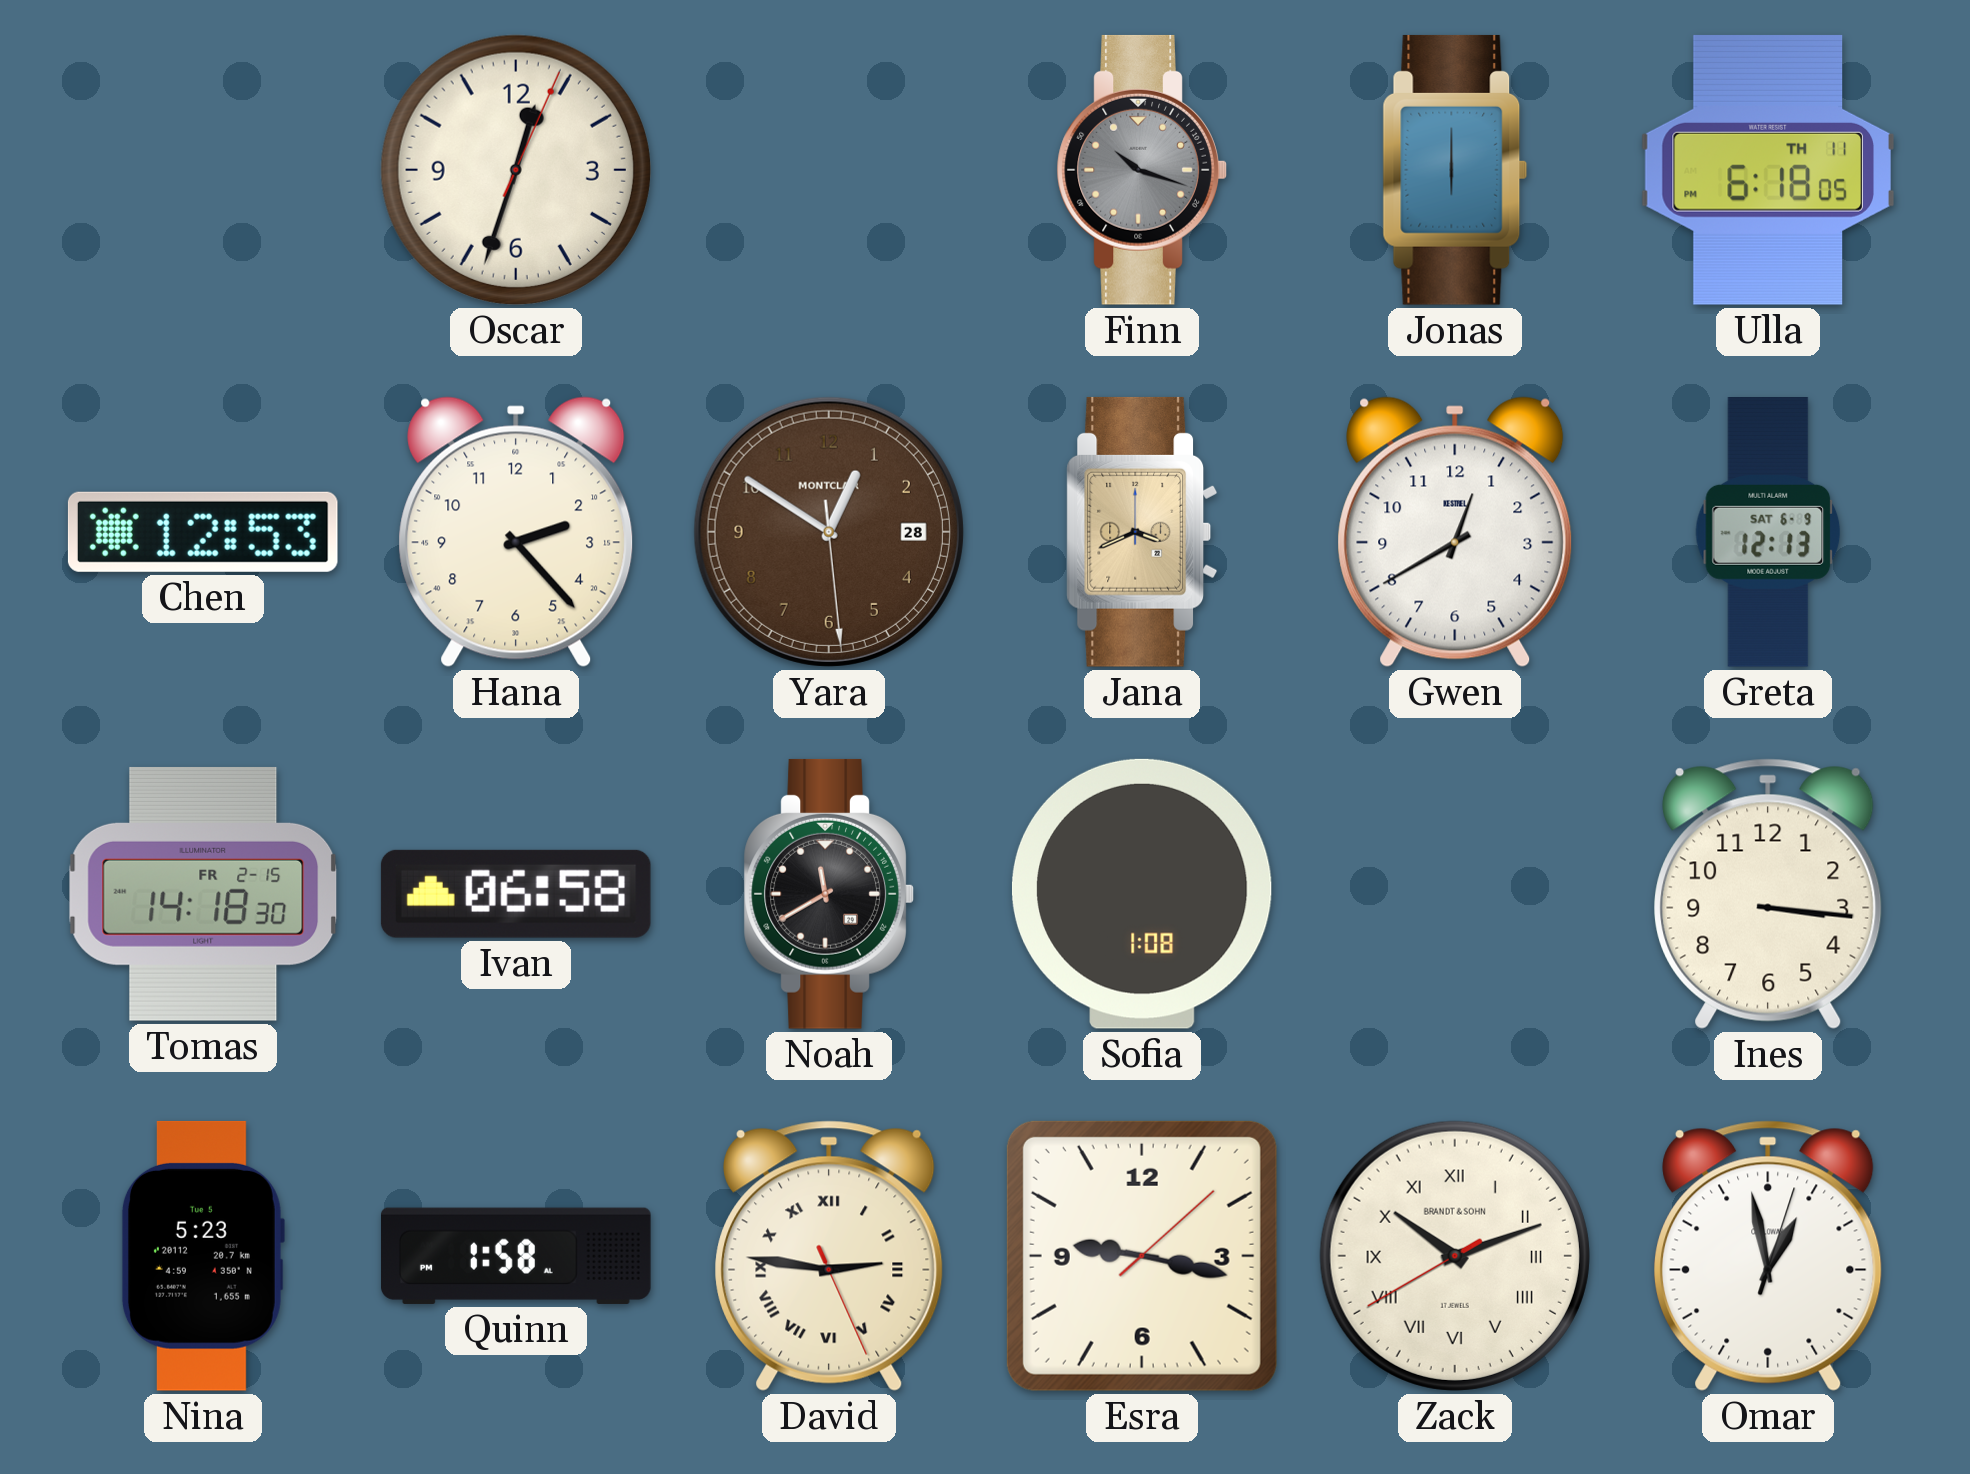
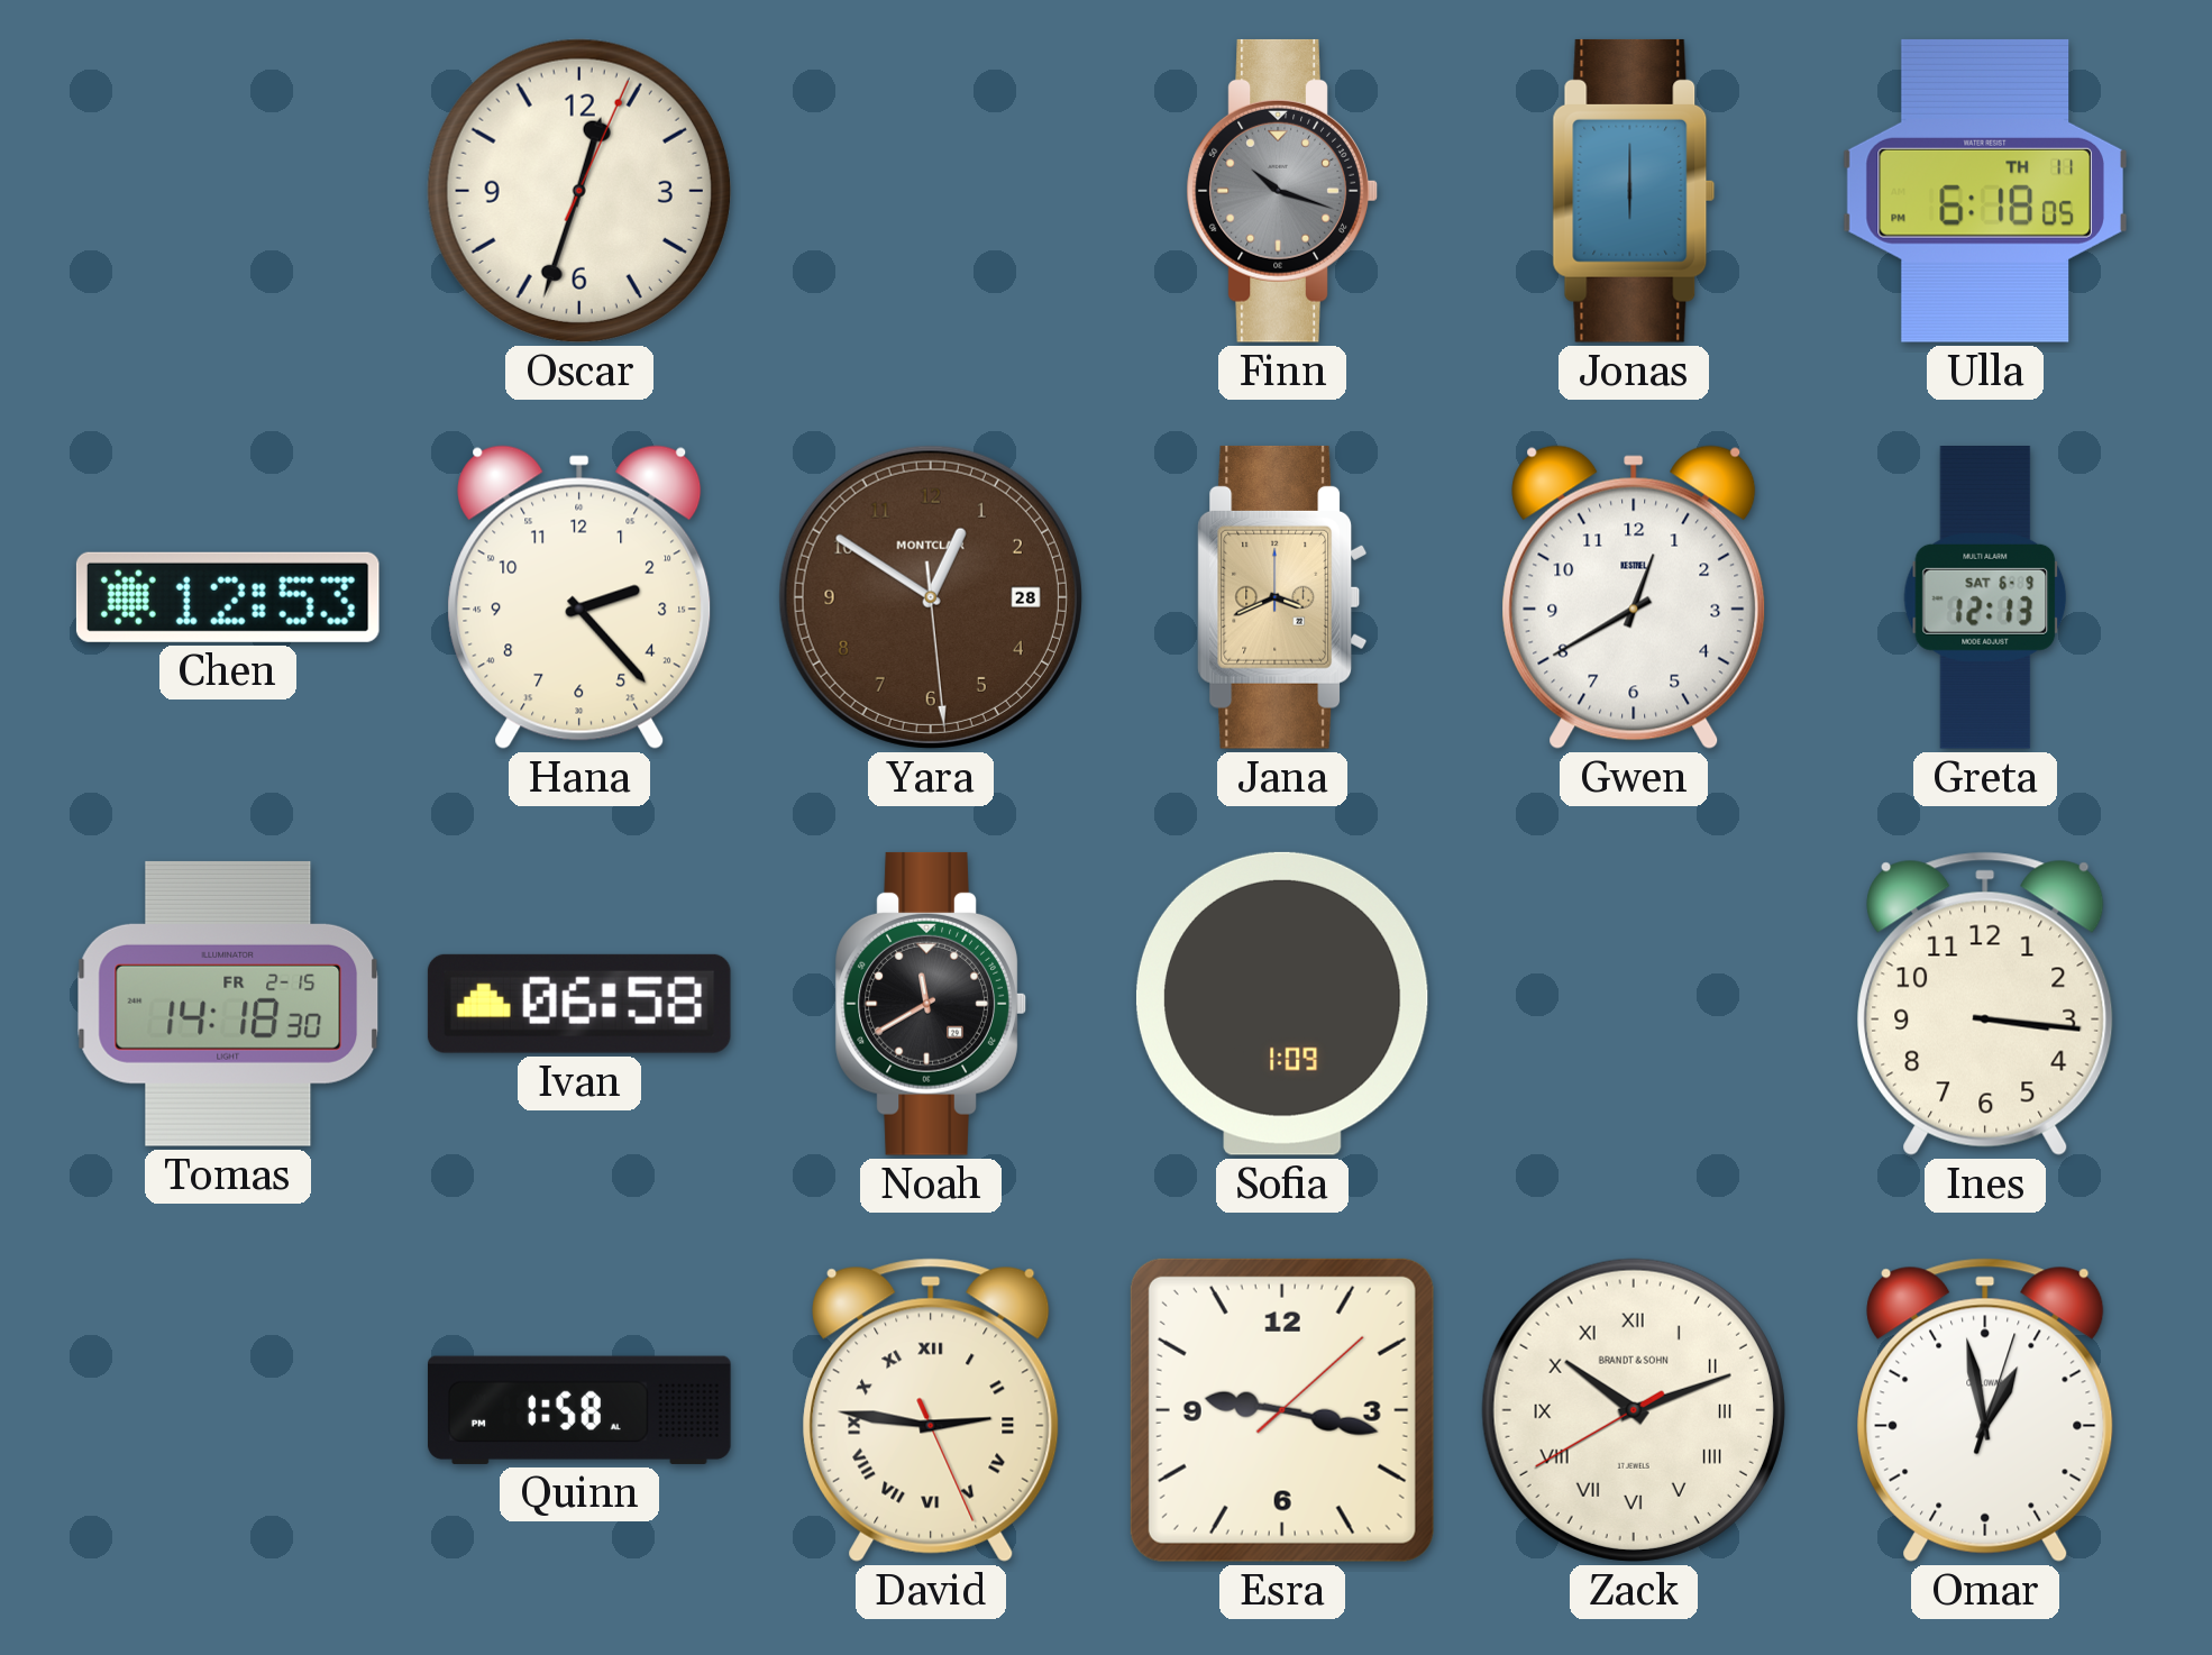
Sofia: 1:08 -> 1:09
Nina: 5:23 -> none
